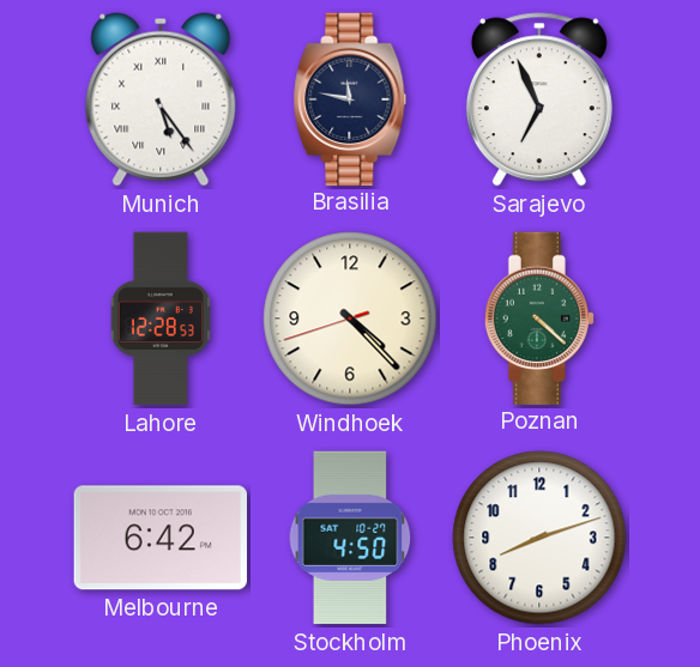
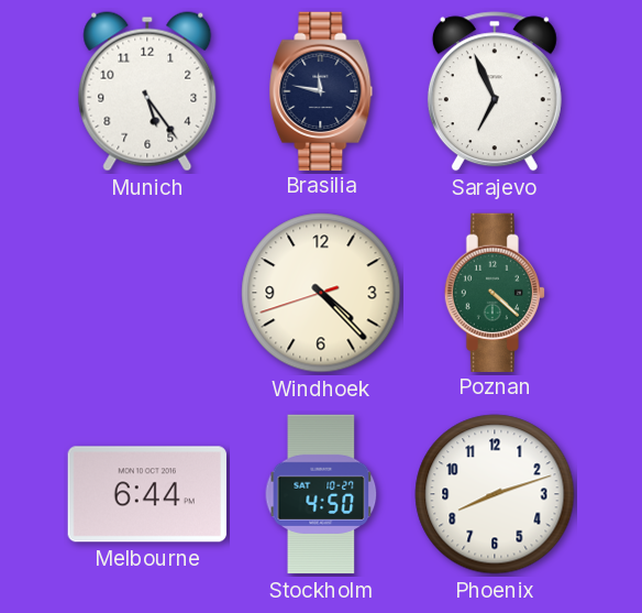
Munich numerals: Roman -> Arabic
Lahore: 12:28 -> none
Melbourne: 6:42 -> 6:44
